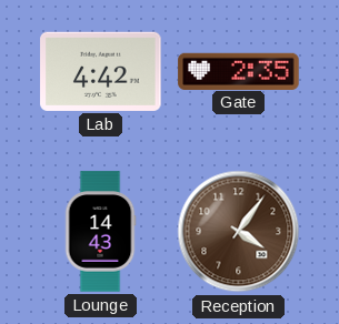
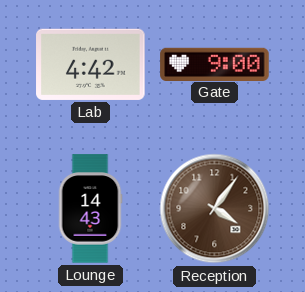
Gate: 2:35 -> 9:00
